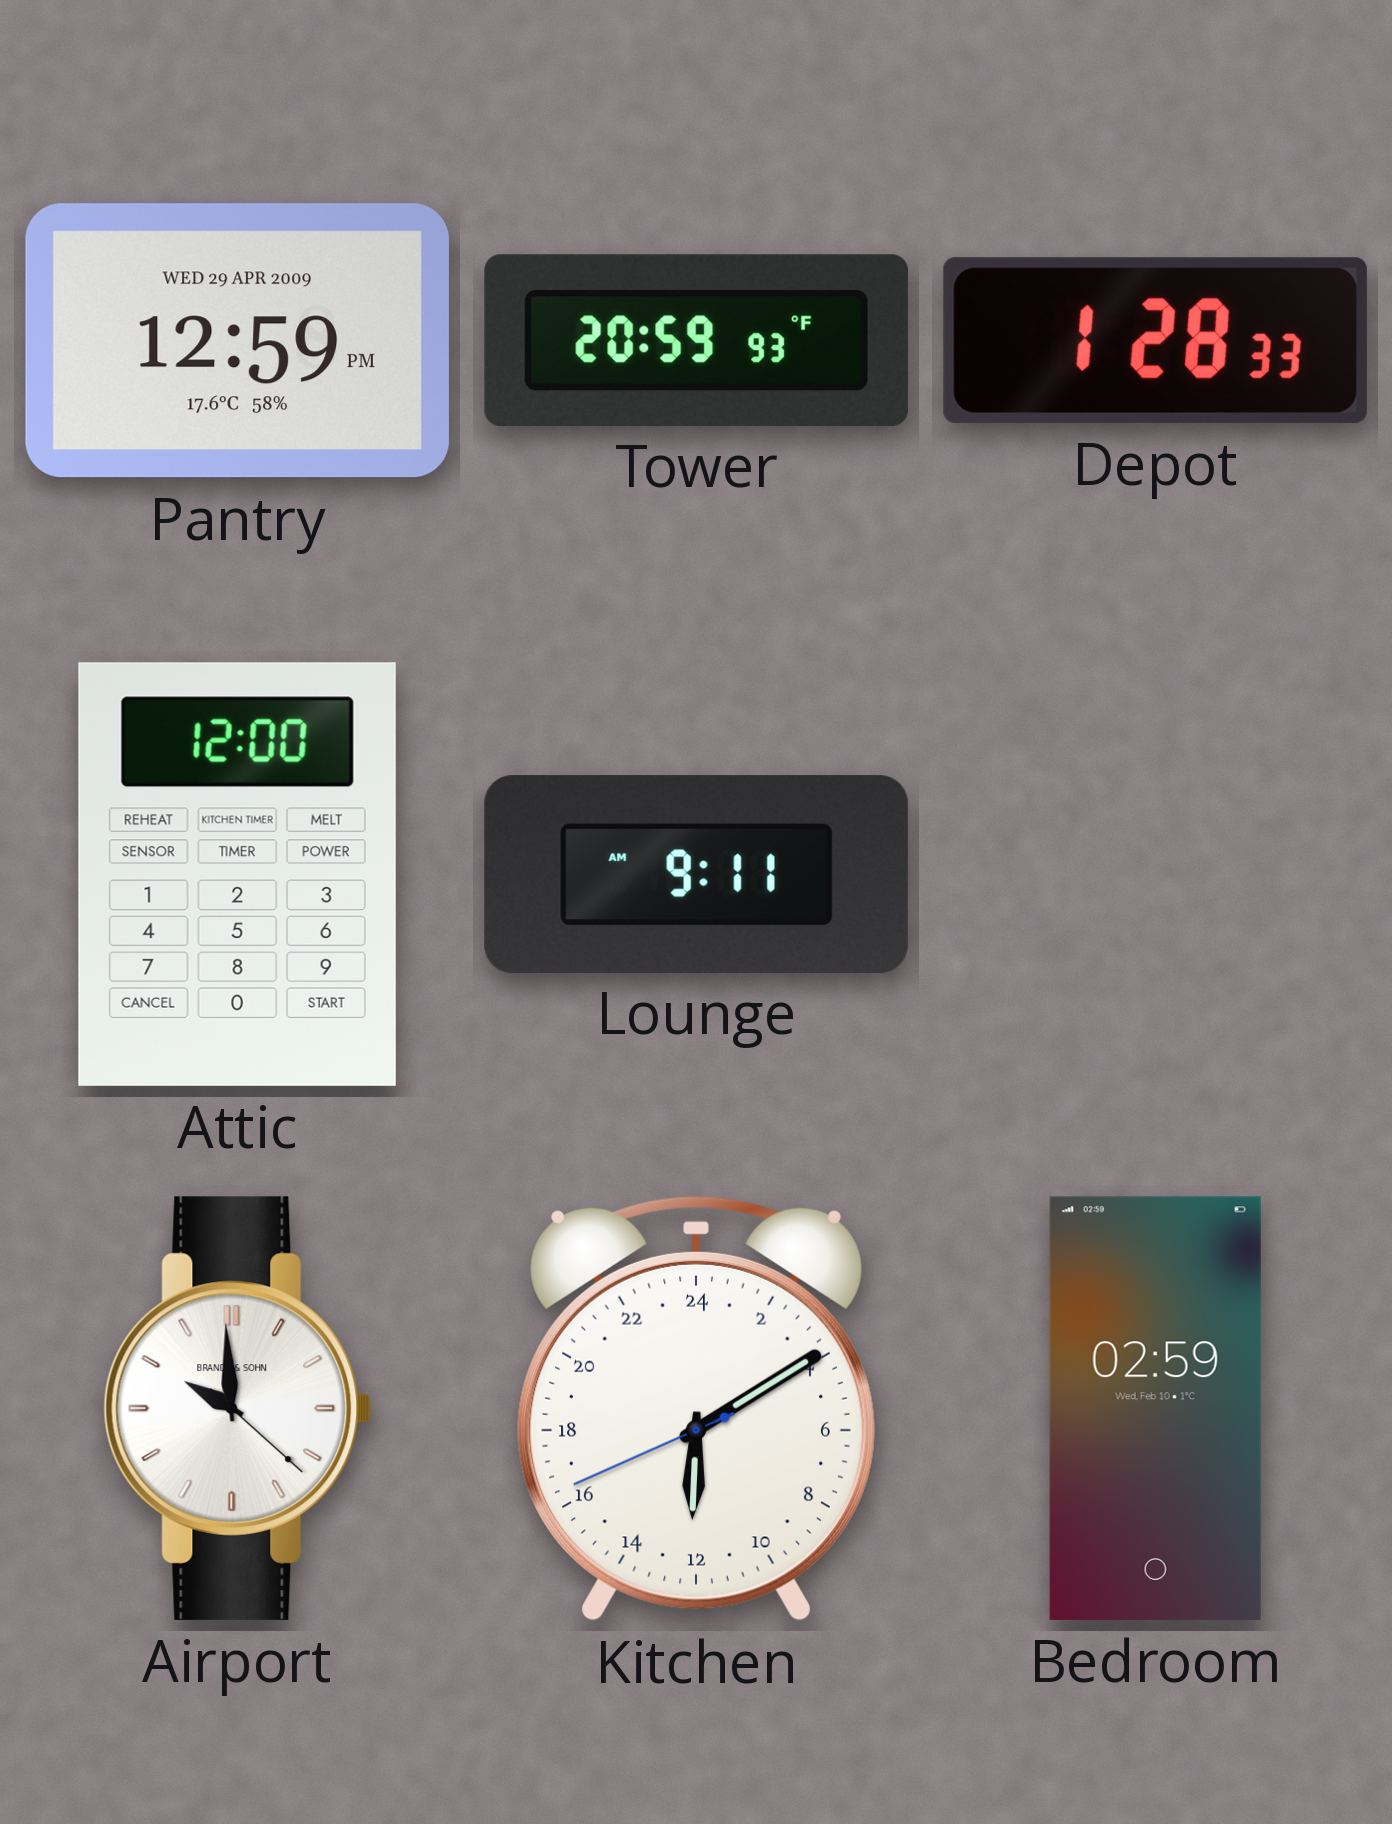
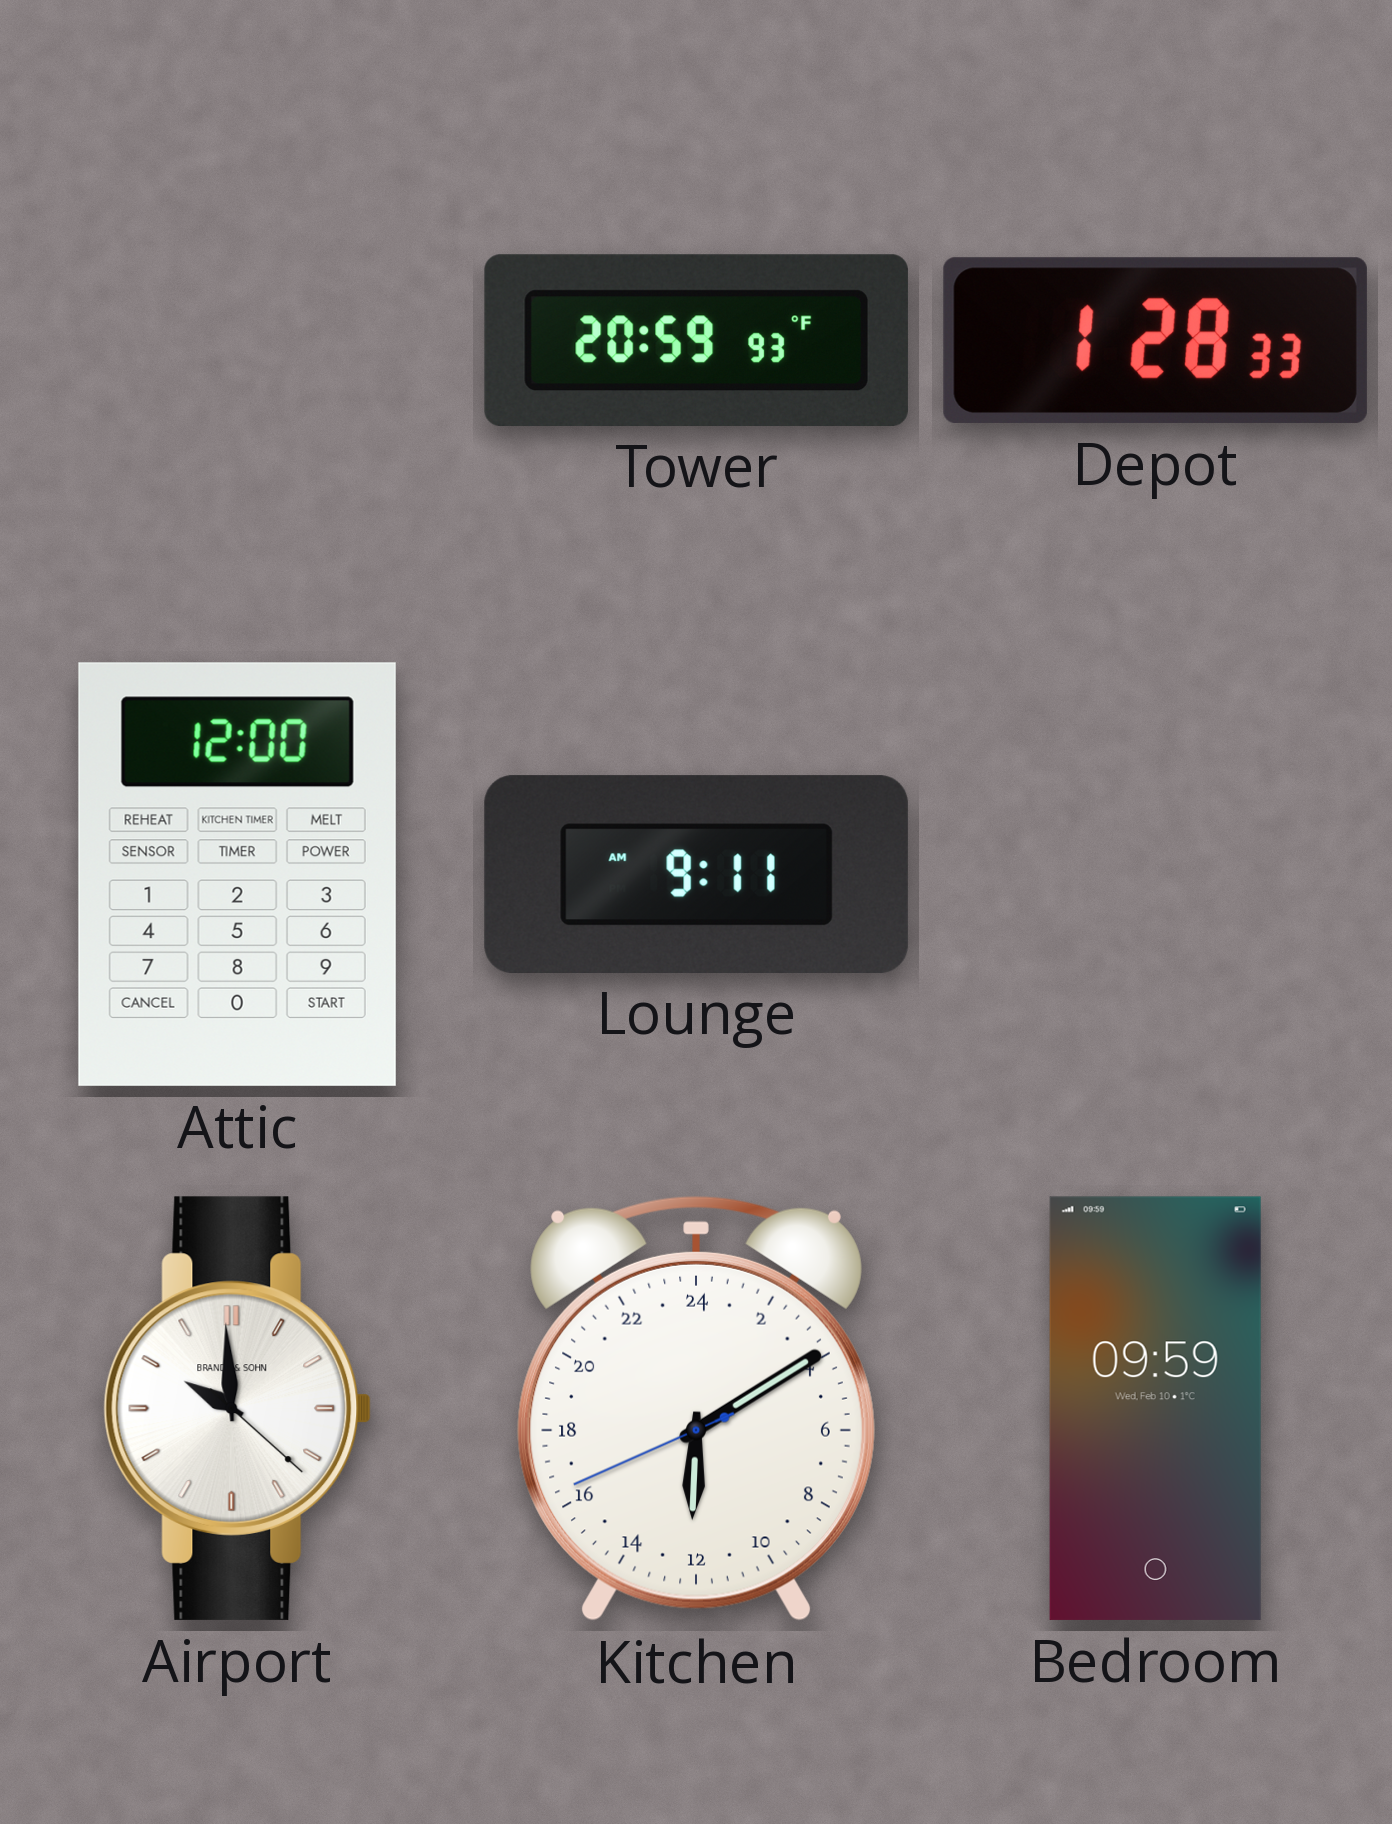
Pantry: 12:59 -> none
Bedroom: 02:59 -> 09:59
